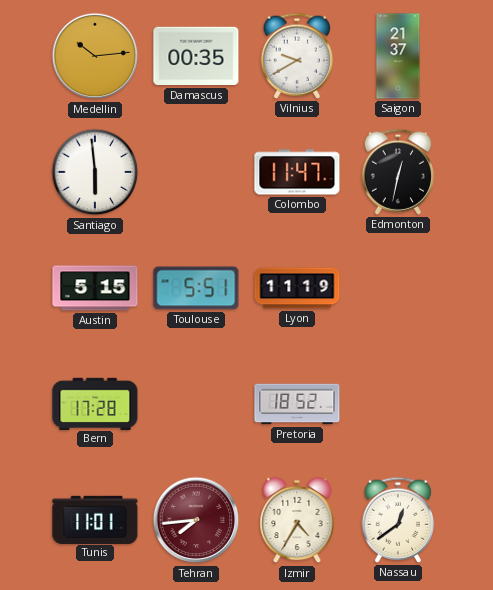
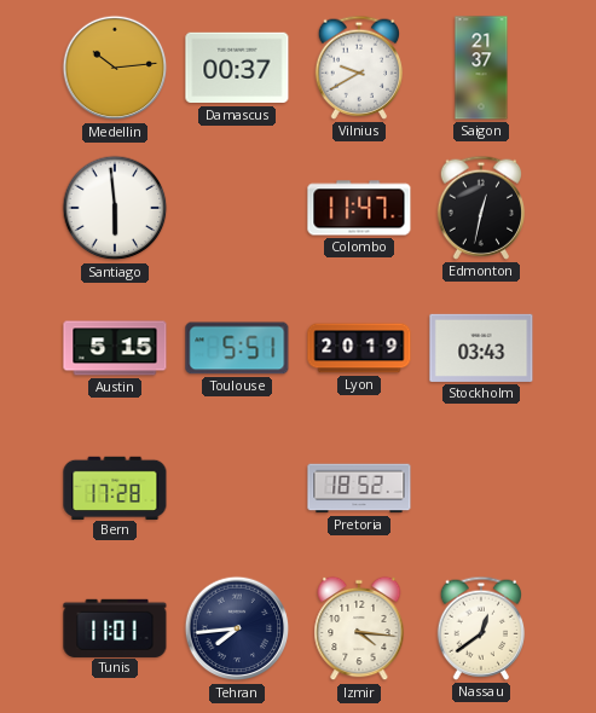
Damascus: 00:35 -> 00:37
Lyon: 11:19 -> 20:19
Stockholm: none -> 03:43
Tehran dial: burgundy -> navy
Izmir: 4:35 -> 4:16
